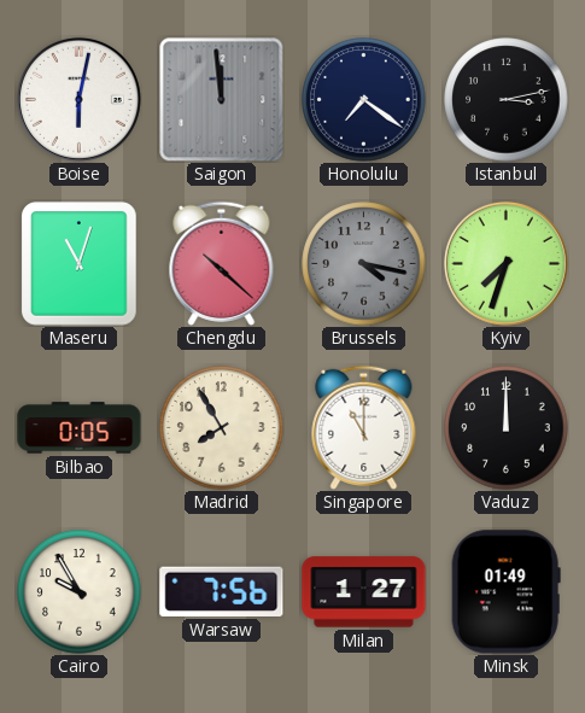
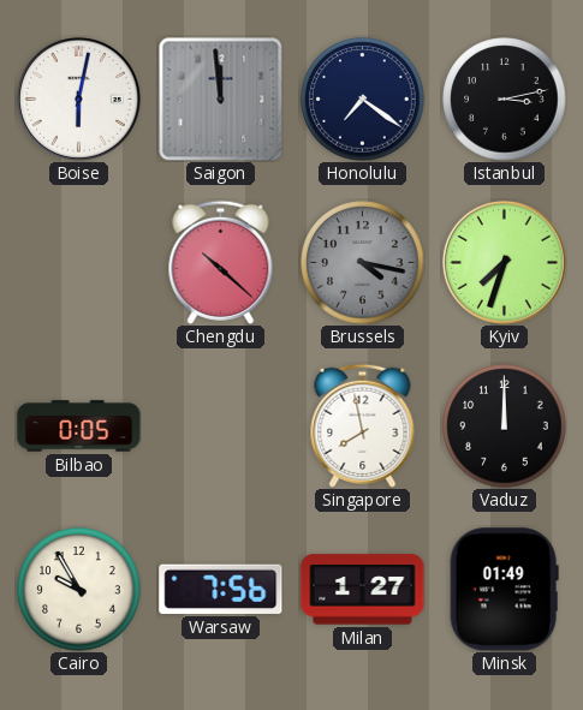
Maseru: 11:03 -> none
Madrid: 7:55 -> none
Singapore: 11:00 -> 7:58
